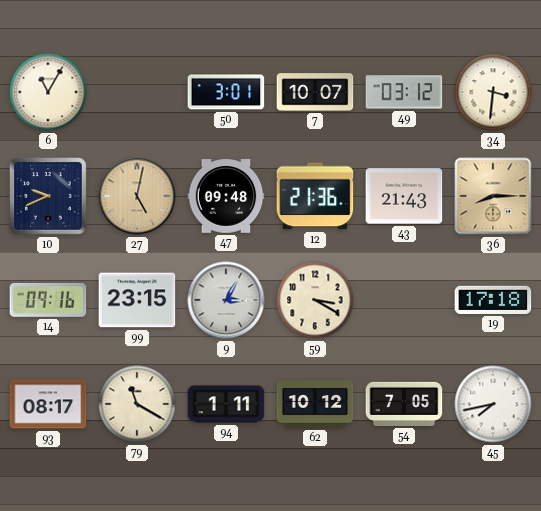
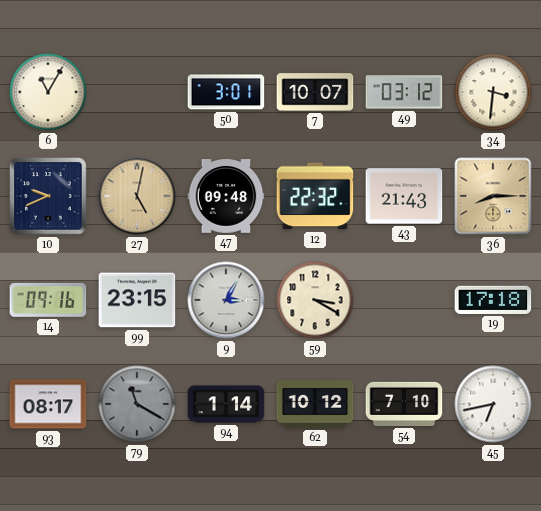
12: 21:36 -> 22:32
79 dial: cream -> grey
94: 1:11 -> 1:14
54: 7:05 -> 7:10
45: 7:43 -> 6:43
